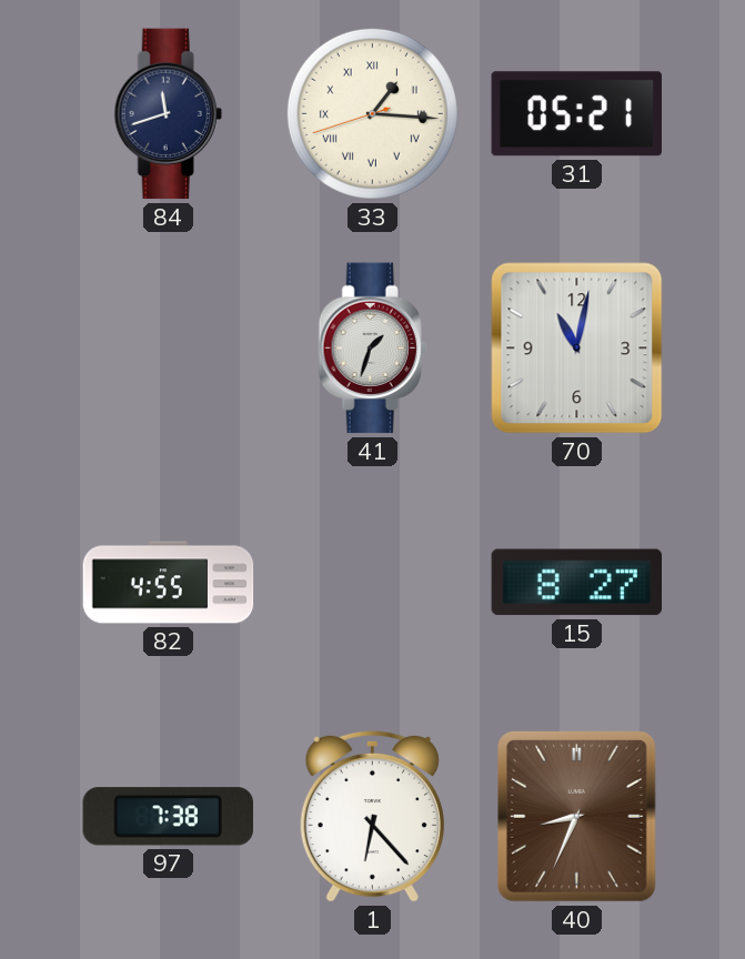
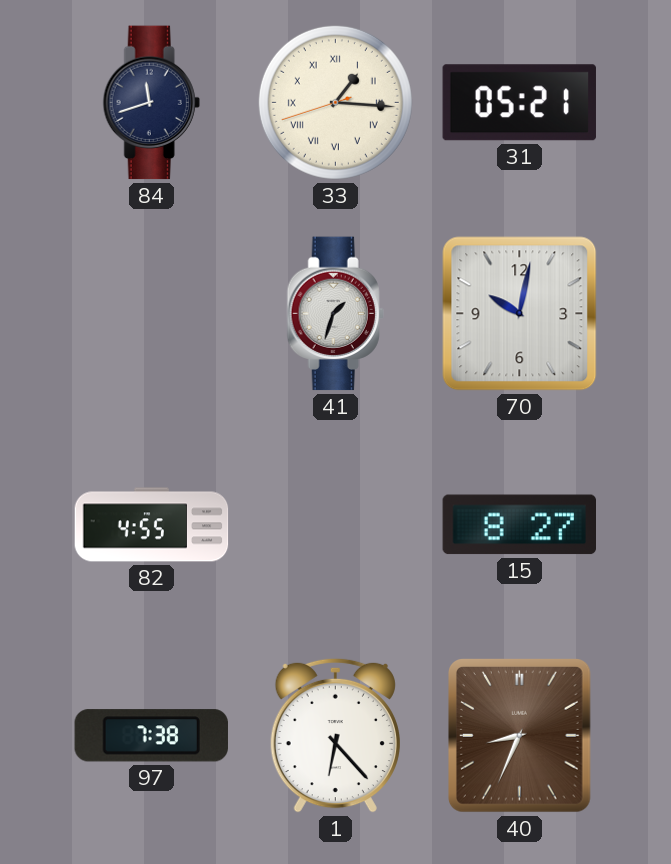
70: 11:02 -> 10:02
